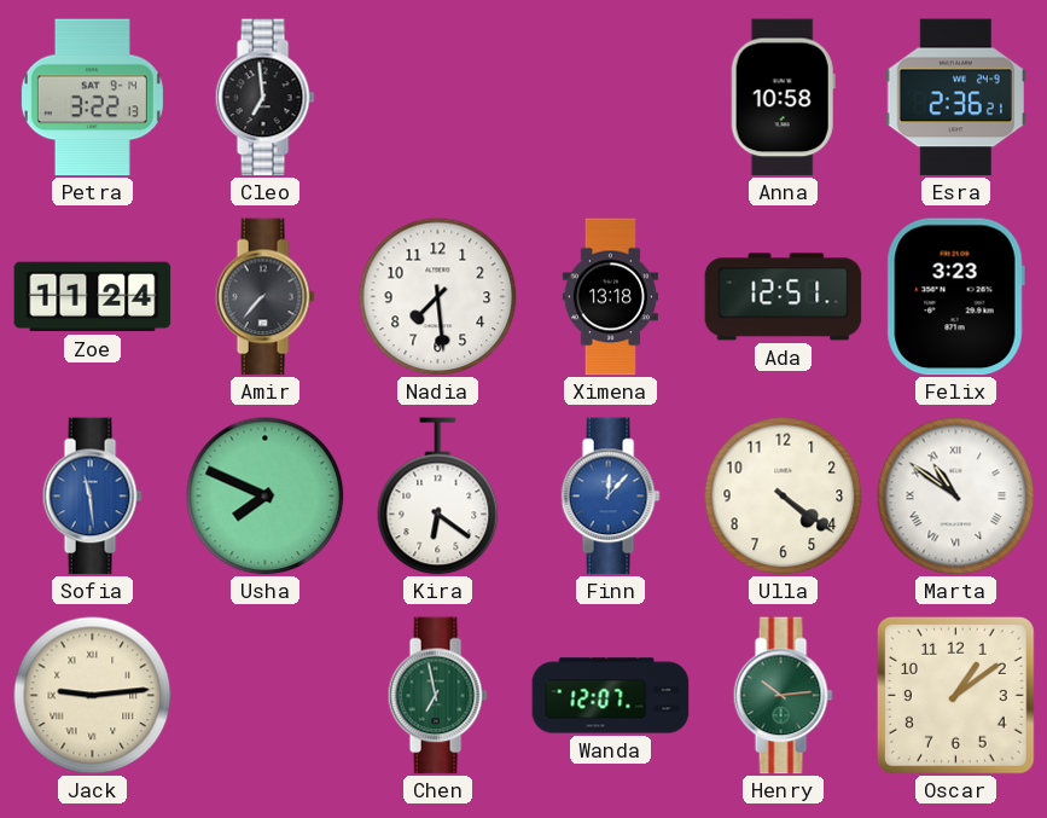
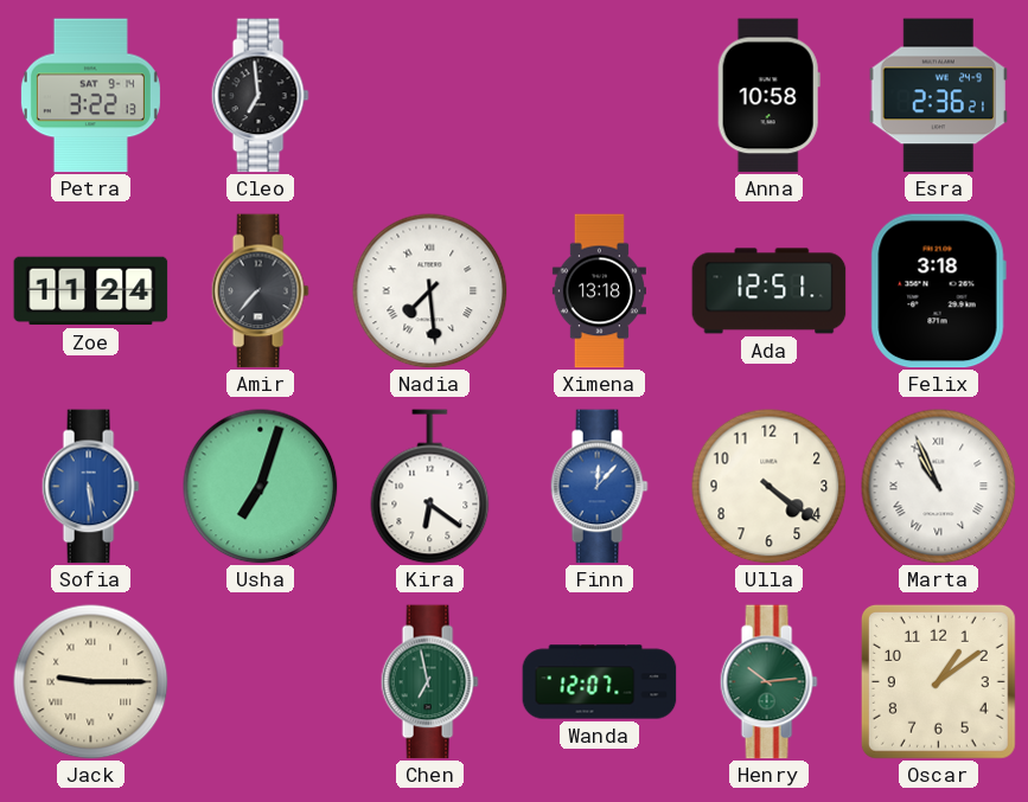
Nadia numerals: Arabic -> Roman
Felix: 3:23 -> 3:18
Sofia: 11:29 -> 5:29
Usha: 7:49 -> 7:03
Marta: 10:51 -> 10:56
Jack: 9:14 -> 9:15
